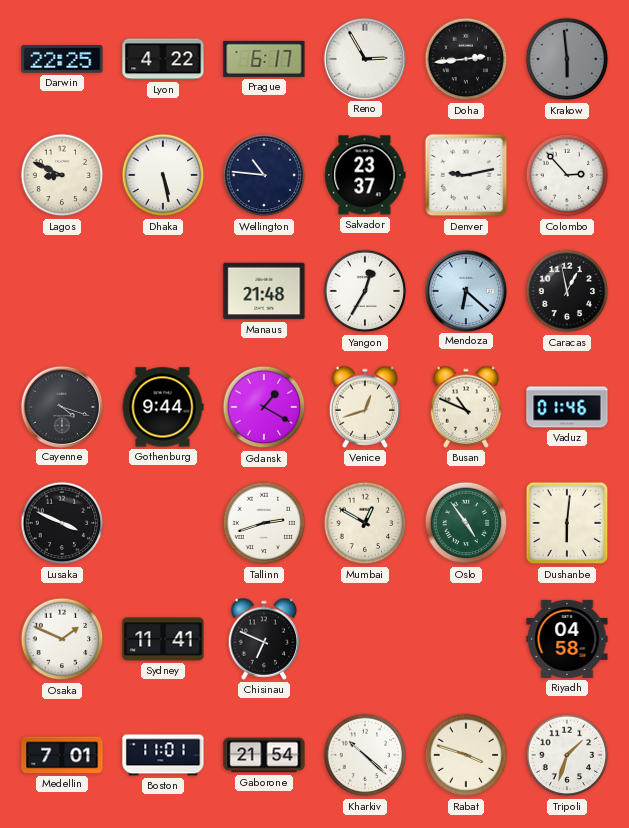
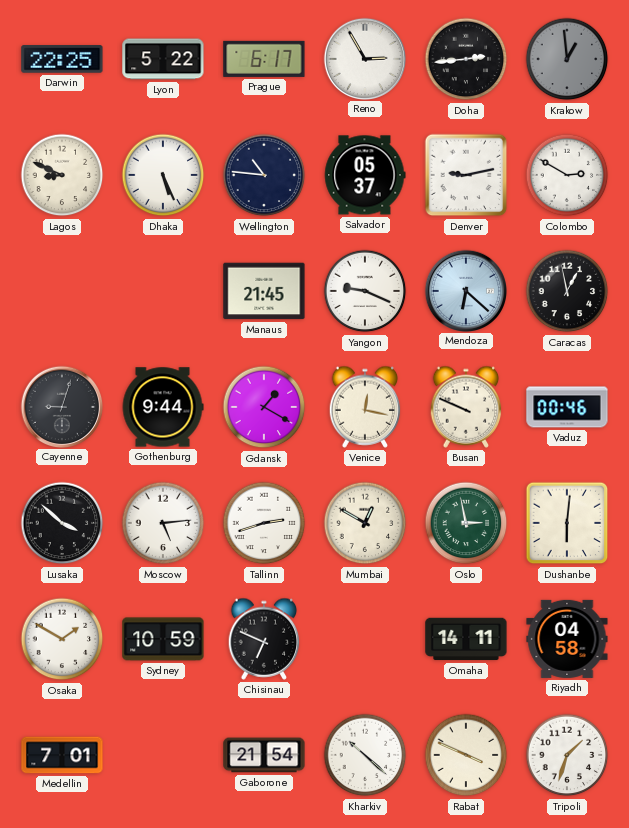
Lyon: 4:22 -> 5:22
Krakow: 5:59 -> 12:59
Dhaka: 5:28 -> 5:26
Salvador: 23:37 -> 05:37
Colombo: 2:53 -> 2:50
Manaus: 21:48 -> 21:45
Yangon: 12:35 -> 9:19
Cayenne: 4:18 -> 9:03
Venice: 12:42 -> 12:17
Busan: 10:49 -> 9:49
Vaduz: 01:46 -> 00:46
Lusaka: 3:49 -> 3:52
Moscow: none -> 5:14
Oslo: 4:54 -> 2:58
Osaka: 1:49 -> 1:50
Sydney: 11:41 -> 10:59
Omaha: none -> 14:11
Boston: 11:01 -> none
Rabat: 3:48 -> 3:49
